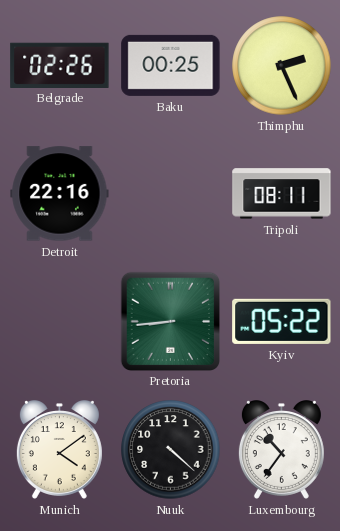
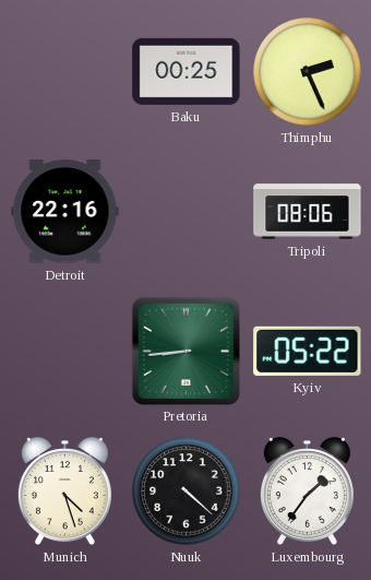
Belgrade: 02:26 -> none
Tripoli: 08:11 -> 08:06
Munich: 4:09 -> 4:27
Luxembourg: 10:36 -> 1:36
